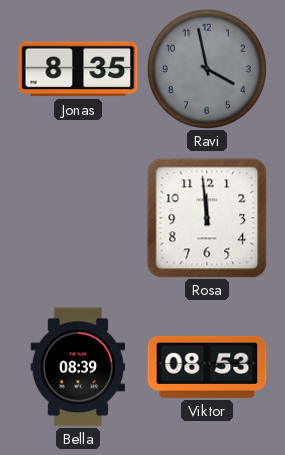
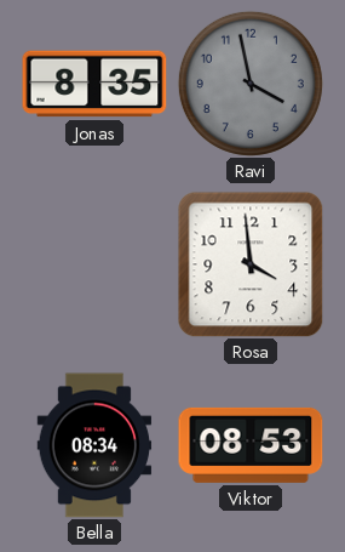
Rosa: 11:59 -> 3:59
Bella: 08:39 -> 08:34
